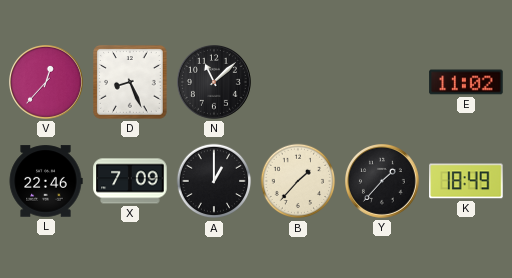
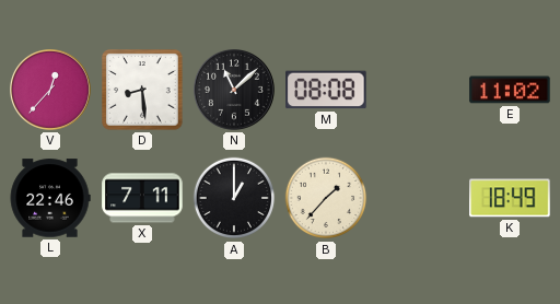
D: 8:26 -> 8:29
M: none -> 08:08
X: 7:09 -> 7:11
Y: 1:37 -> none
